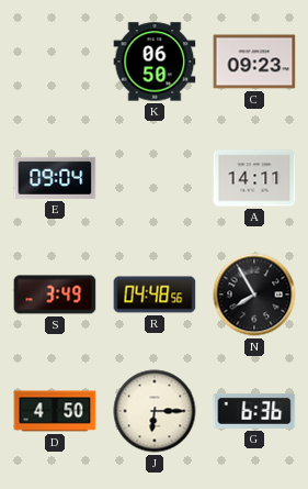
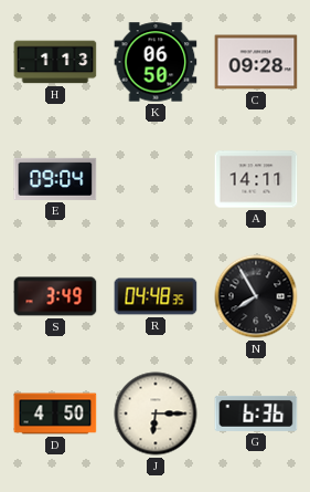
H: none -> 1:13
C: 09:23 -> 09:28
R: 04:48:56 -> 04:48:35
